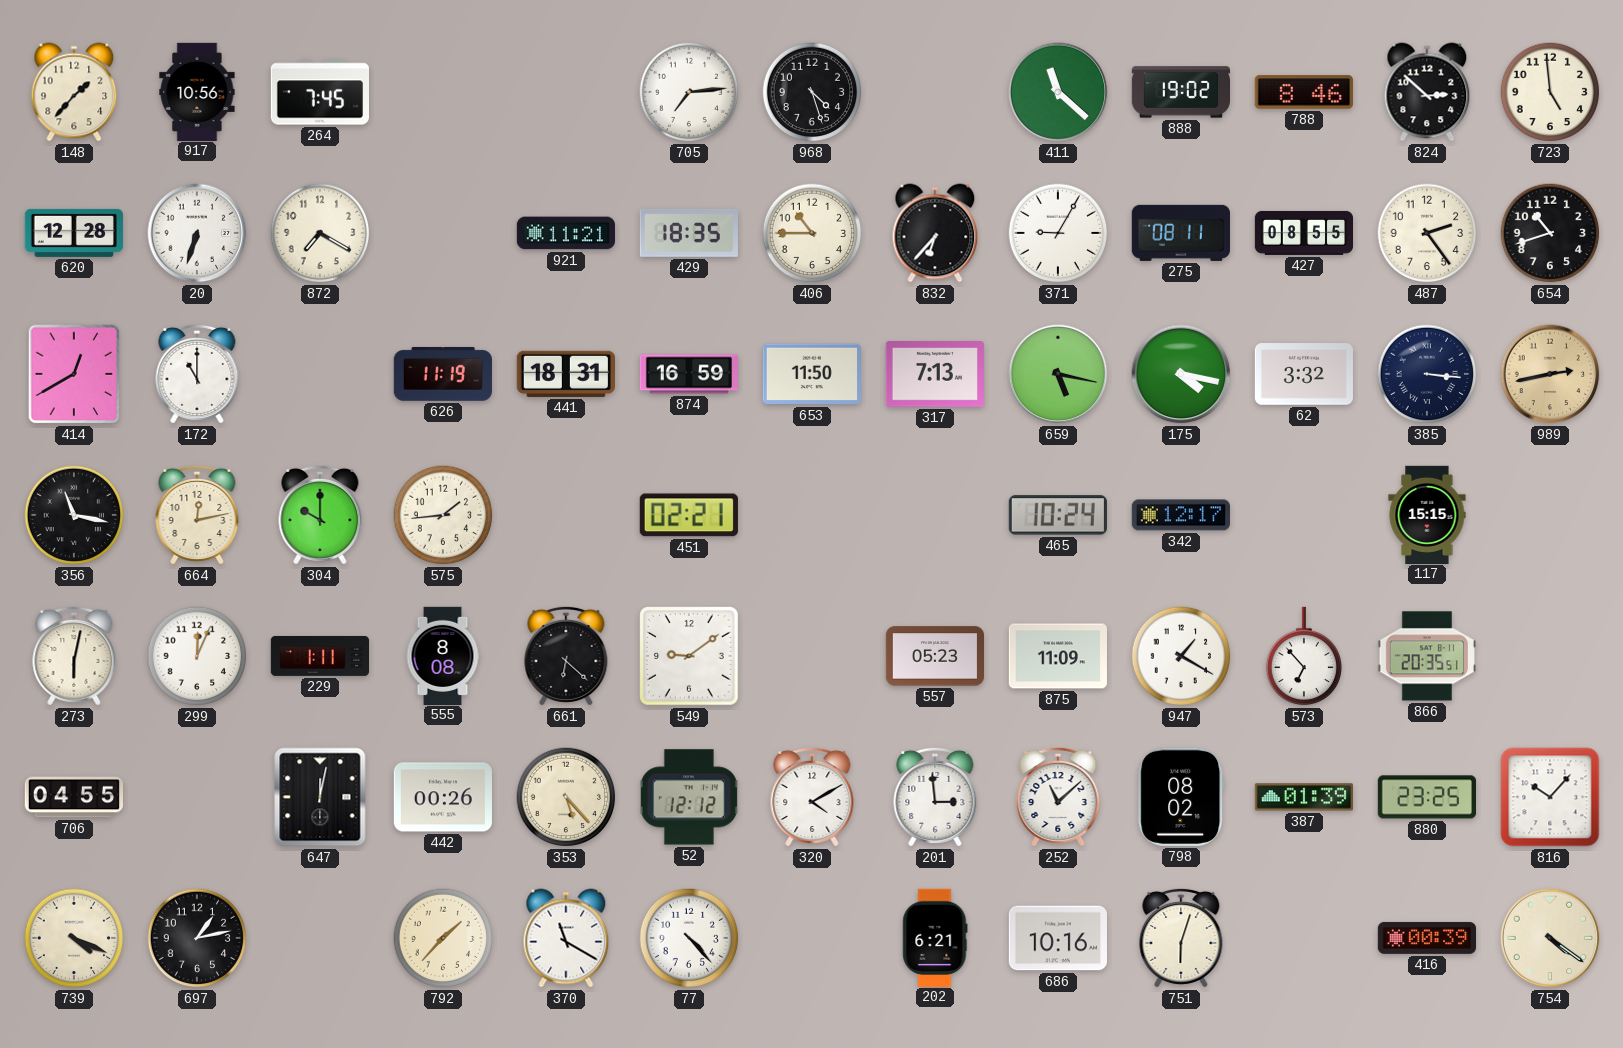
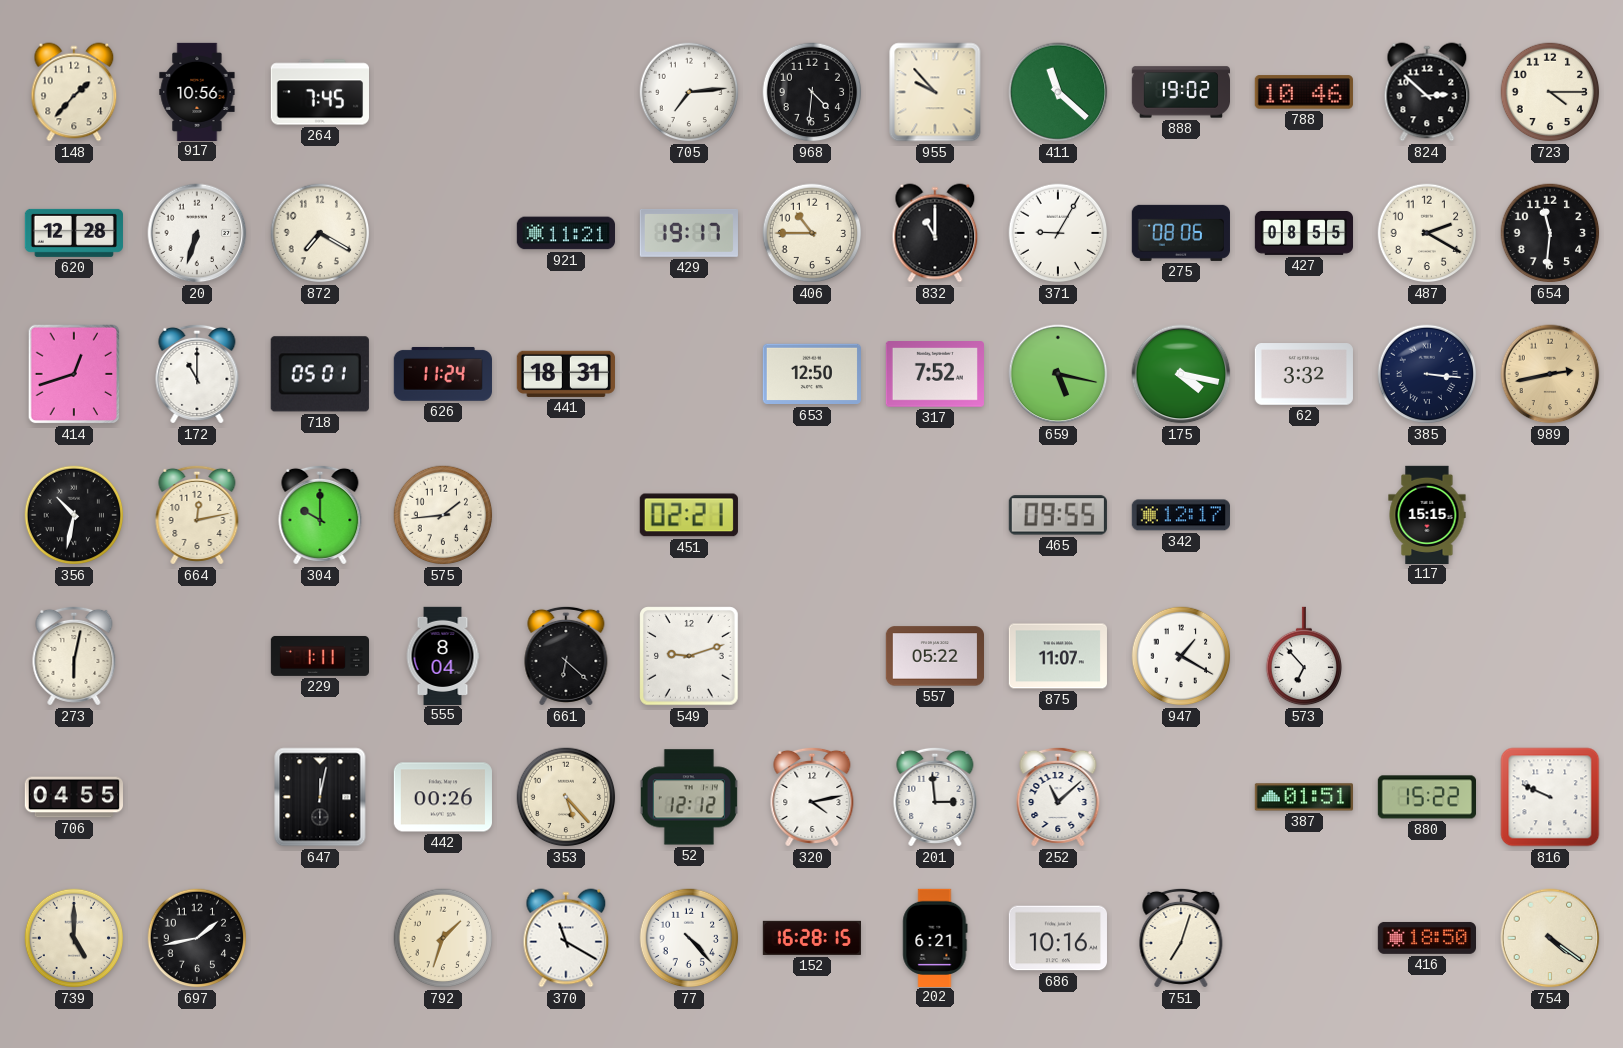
968: 4:27 -> 4:31
955: none -> 9:53
788: 8:46 -> 10:46
723: 4:59 -> 4:15
429: 18:35 -> 19:17
832: 6:37 -> 11:00
275: 08:11 -> 08:06
487: 2:24 -> 2:20
654: 10:42 -> 11:31
414: 12:40 -> 12:42
718: none -> 05:01
626: 11:19 -> 11:24
874: 16:59 -> none
653: 11:50 -> 12:50
317: 7:13 -> 7:52
356: 11:17 -> 10:32
465: 10:24 -> 09:55
299: 12:04 -> none
555: 8:08 -> 8:04
549: 9:09 -> 9:12
557: 05:23 -> 05:22
875: 11:09 -> 11:07
866: 20:35 -> none
320: 4:10 -> 4:13
798: 08:02 -> none
387: 01:39 -> 01:51
880: 23:25 -> 15:22
816: 10:07 -> 9:49
739: 4:19 -> 5:00
697: 1:13 -> 1:43
792: 1:37 -> 1:33
152: none -> 16:28
751: 6:03 -> 7:03
416: 00:39 -> 18:50
